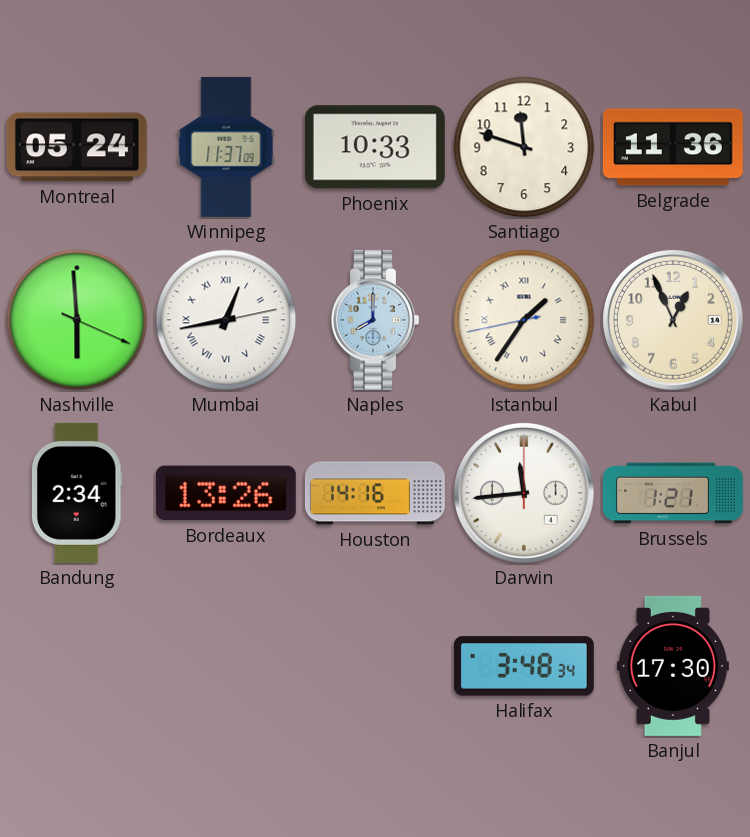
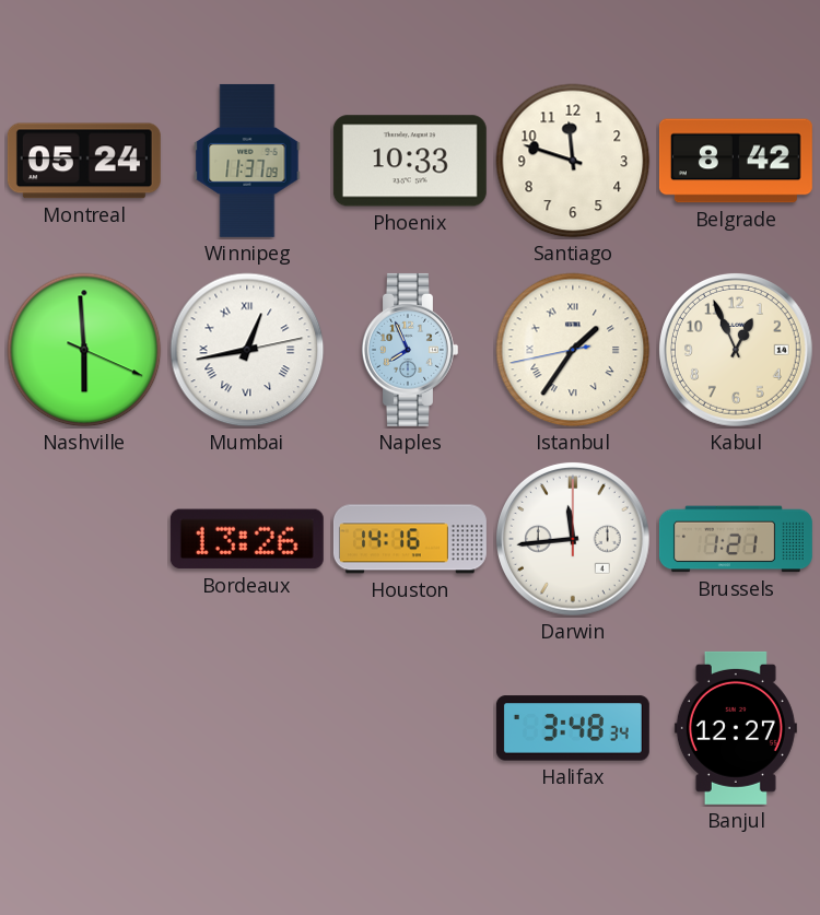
Belgrade: 11:36 -> 8:42
Naples: 8:00 -> 7:56
Bandung: 2:34 -> none
Banjul: 17:30 -> 12:27
